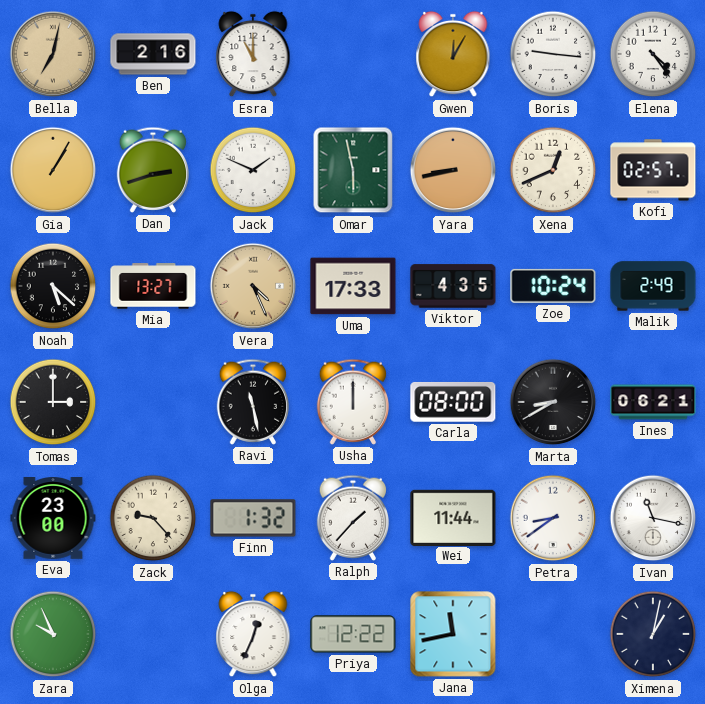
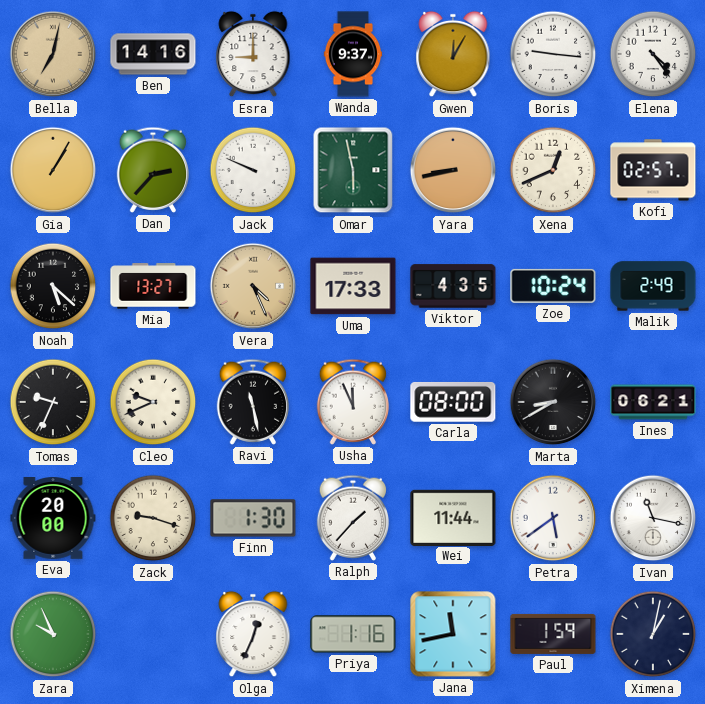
Ben: 2:16 -> 14:16
Esra: 11:00 -> 9:00
Wanda: none -> 9:37
Dan: 2:42 -> 2:37
Jack: 1:49 -> 9:49
Tomas: 3:00 -> 9:34
Cleo: none -> 9:41
Usha: 12:00 -> 11:56
Eva: 23:00 -> 20:00
Zack: 9:23 -> 9:18
Finn: 1:32 -> 1:30
Petra: 8:39 -> 5:39
Priya: 12:22 -> 1:16
Paul: none -> 1:59
